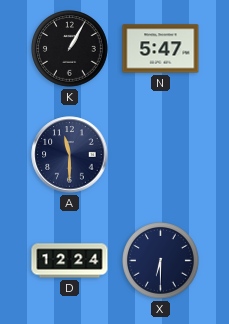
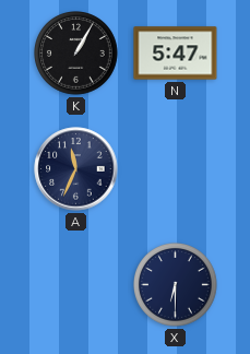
A: 11:30 -> 11:34
D: 12:24 -> none
